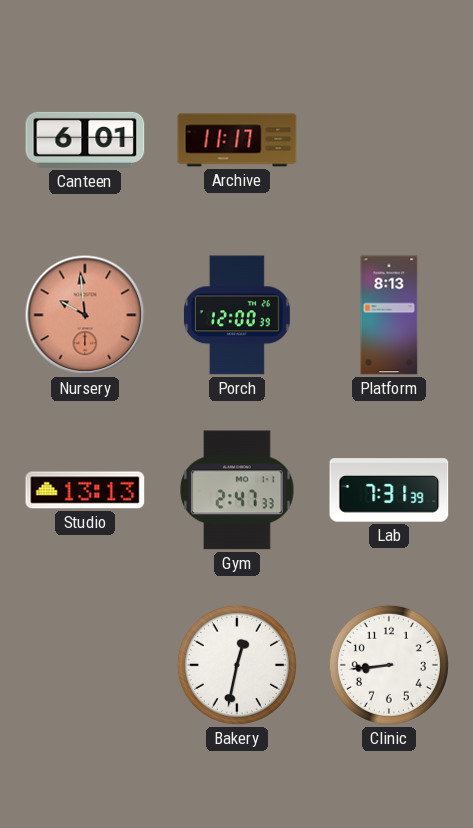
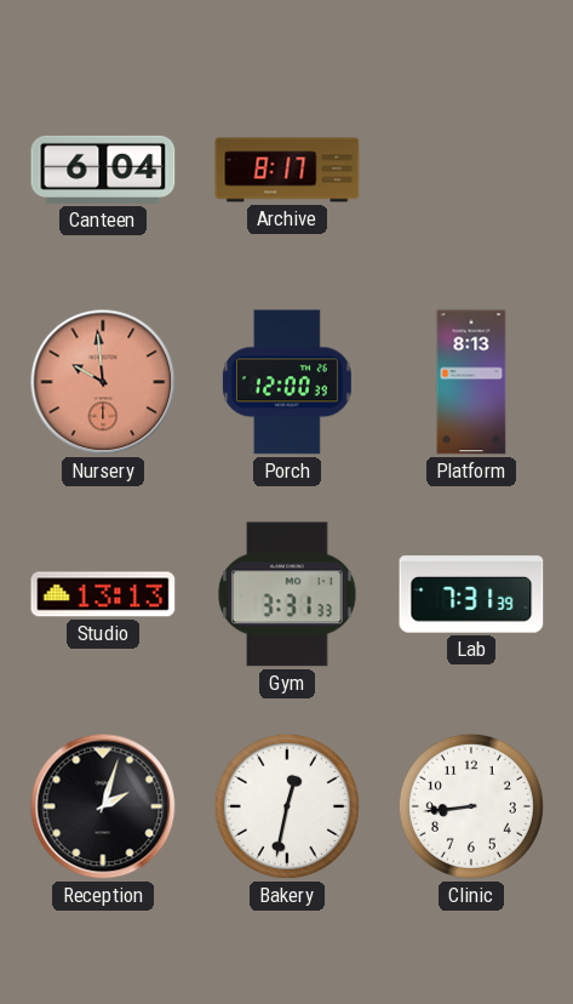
Canteen: 6:01 -> 6:04
Archive: 11:17 -> 8:17
Gym: 2:47 -> 3:31
Reception: none -> 2:03
